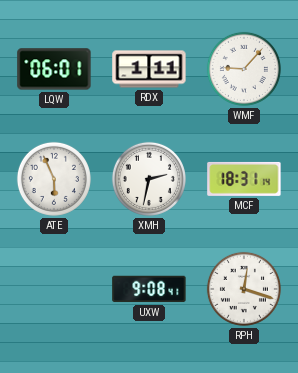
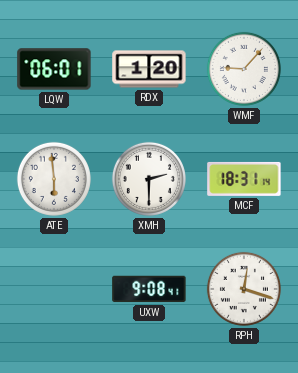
RDX: 1:11 -> 1:20
ATE: 5:56 -> 5:59
XMH: 2:32 -> 2:30
